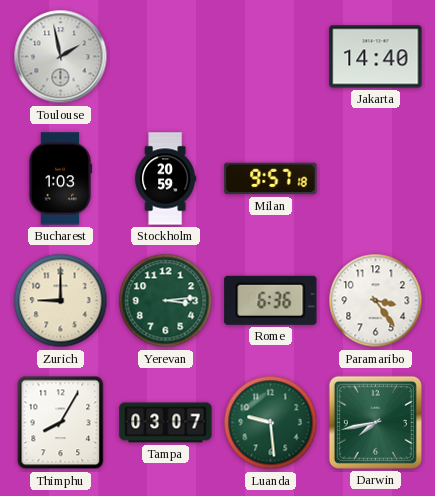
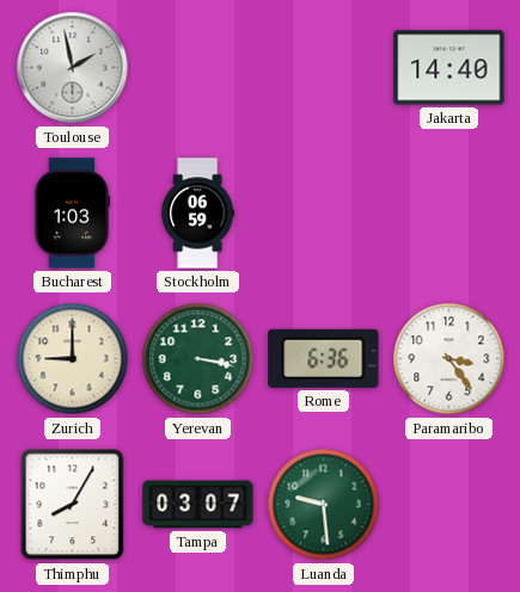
Stockholm: 20:59 -> 06:59
Milan: 9:57 -> none
Yerevan: 3:14 -> 3:17
Darwin: 7:43 -> none
